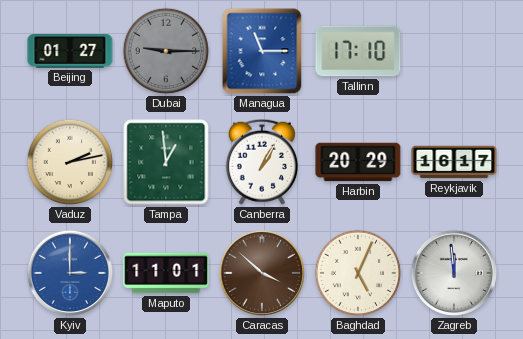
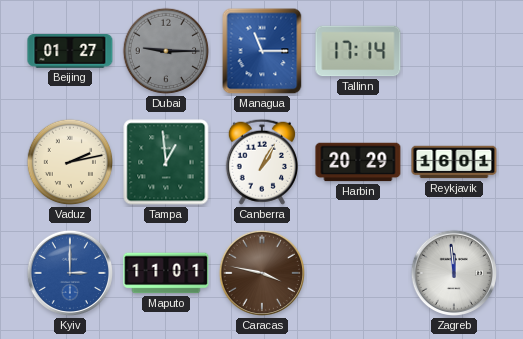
Tallinn: 17:10 -> 17:14
Reykjavik: 16:17 -> 16:01
Caracas: 3:52 -> 3:47
Baghdad: 5:04 -> none
